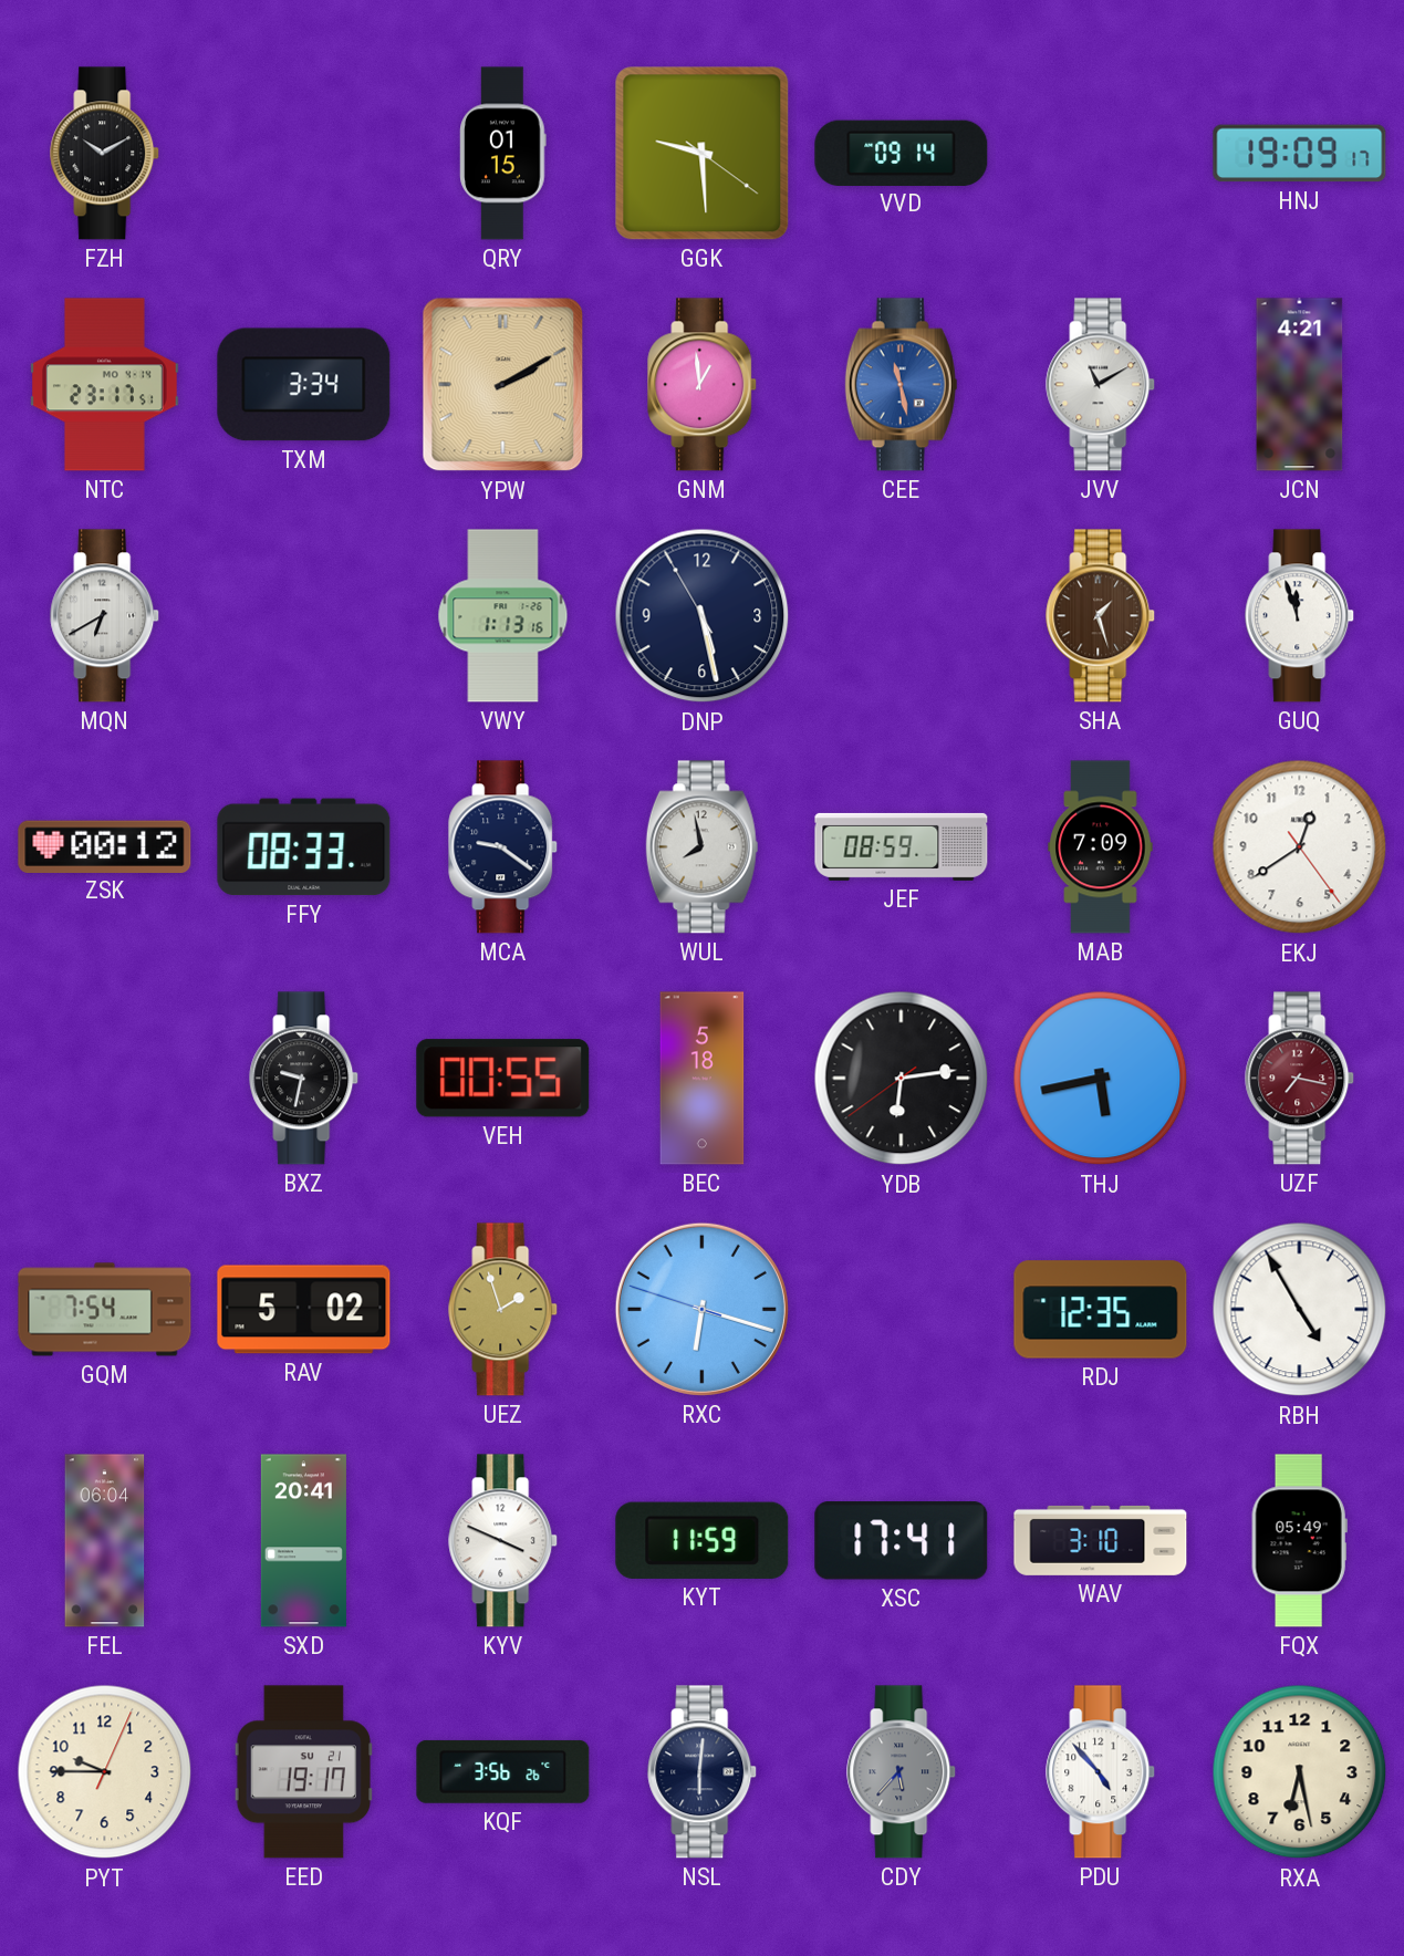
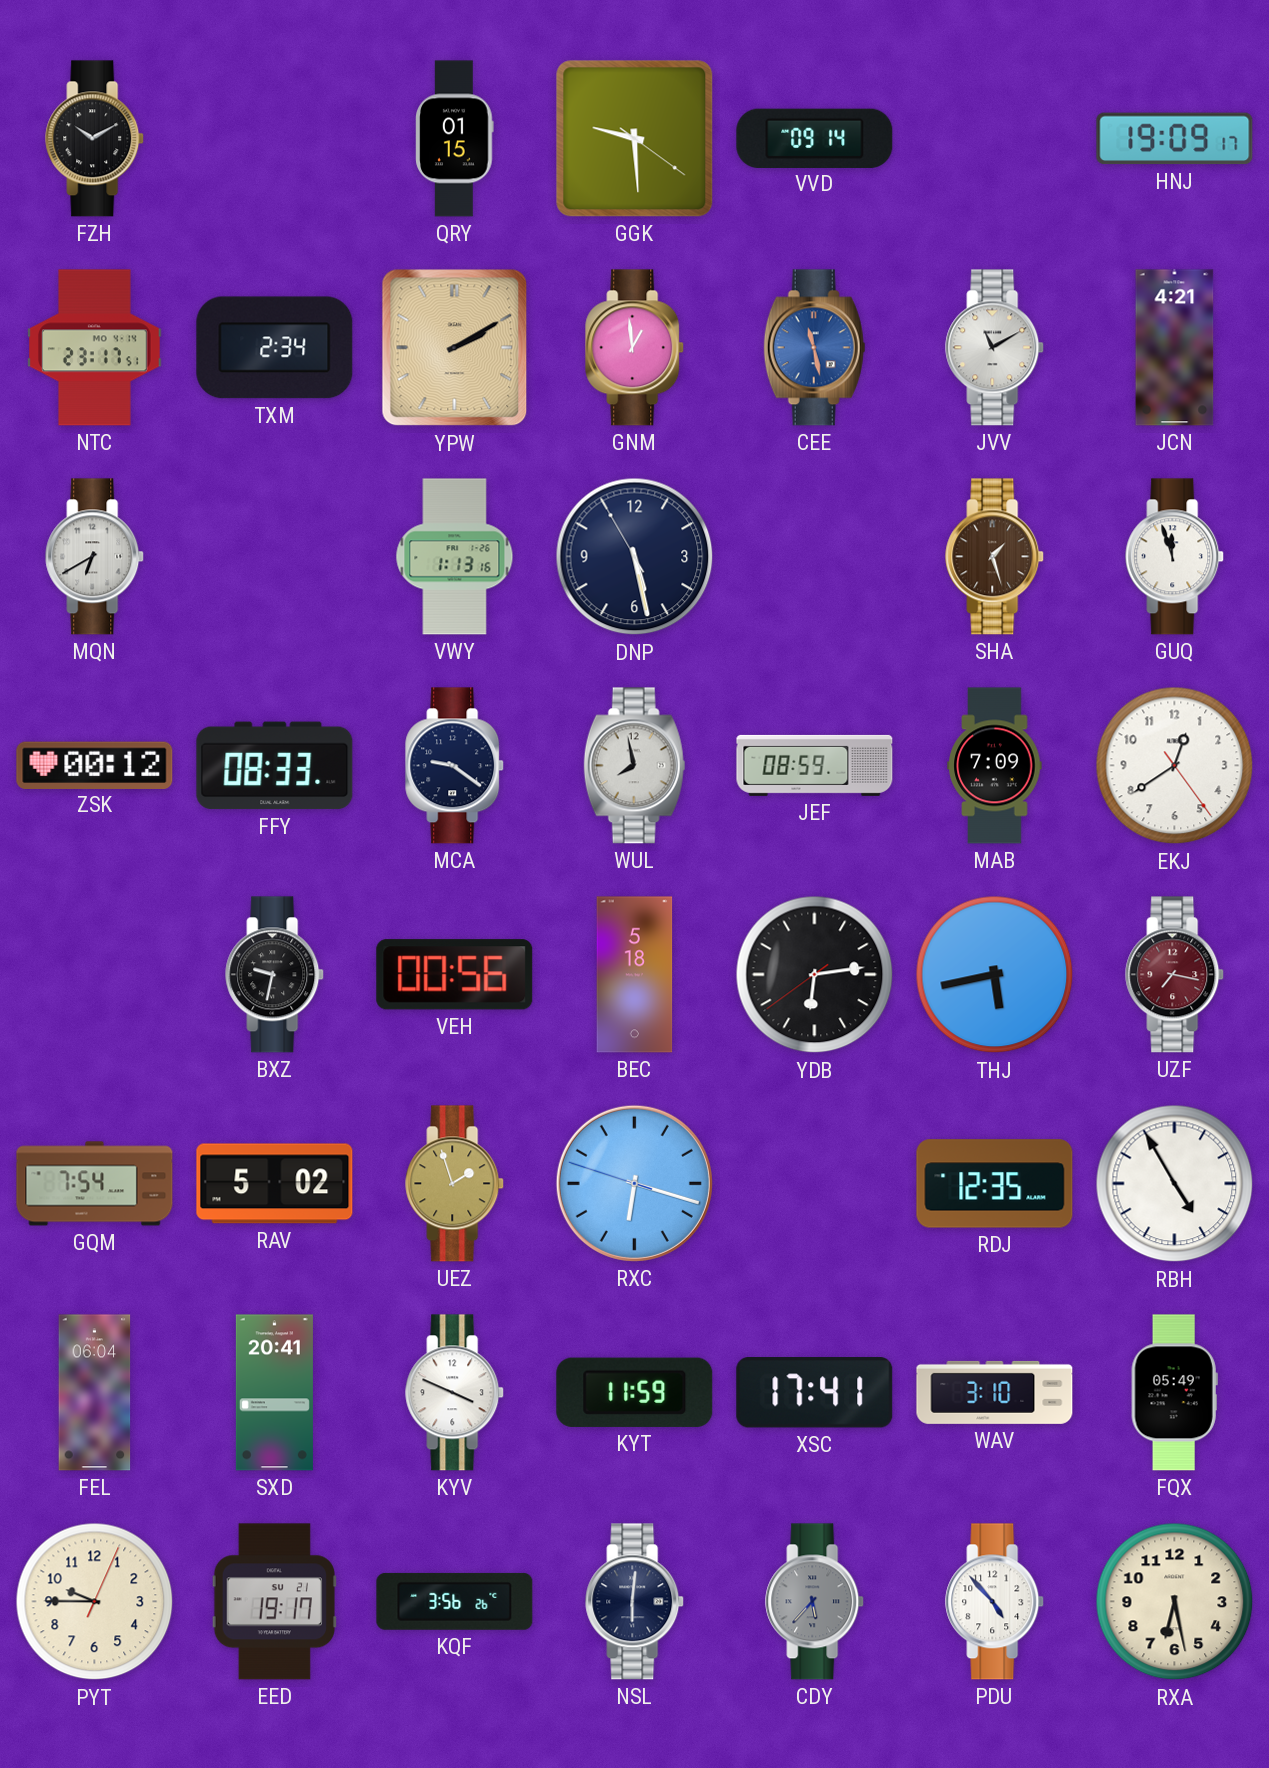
TXM: 3:34 -> 2:34
VEH: 00:55 -> 00:56
